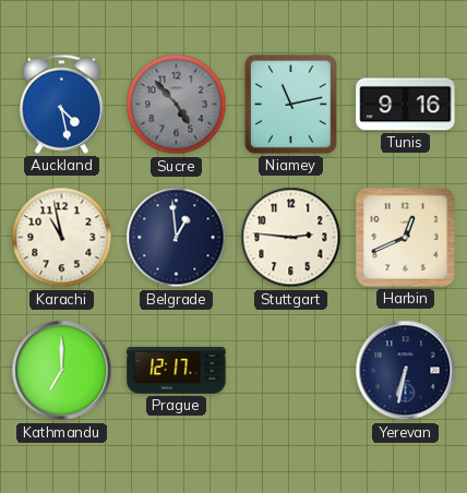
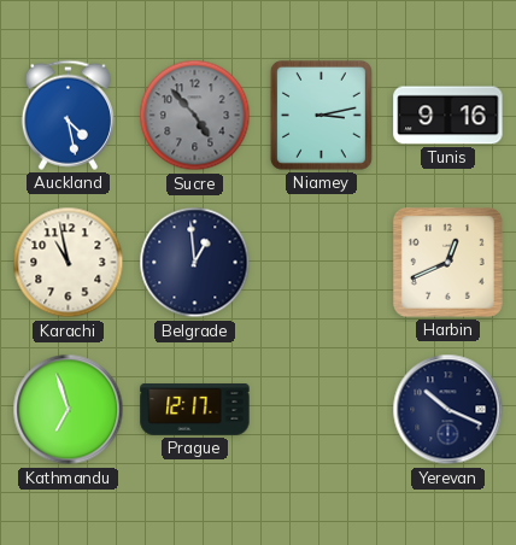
Niamey: 11:13 -> 3:13
Stuttgart: 2:46 -> none
Kathmandu: 7:00 -> 6:57
Yerevan: 6:32 -> 10:19
